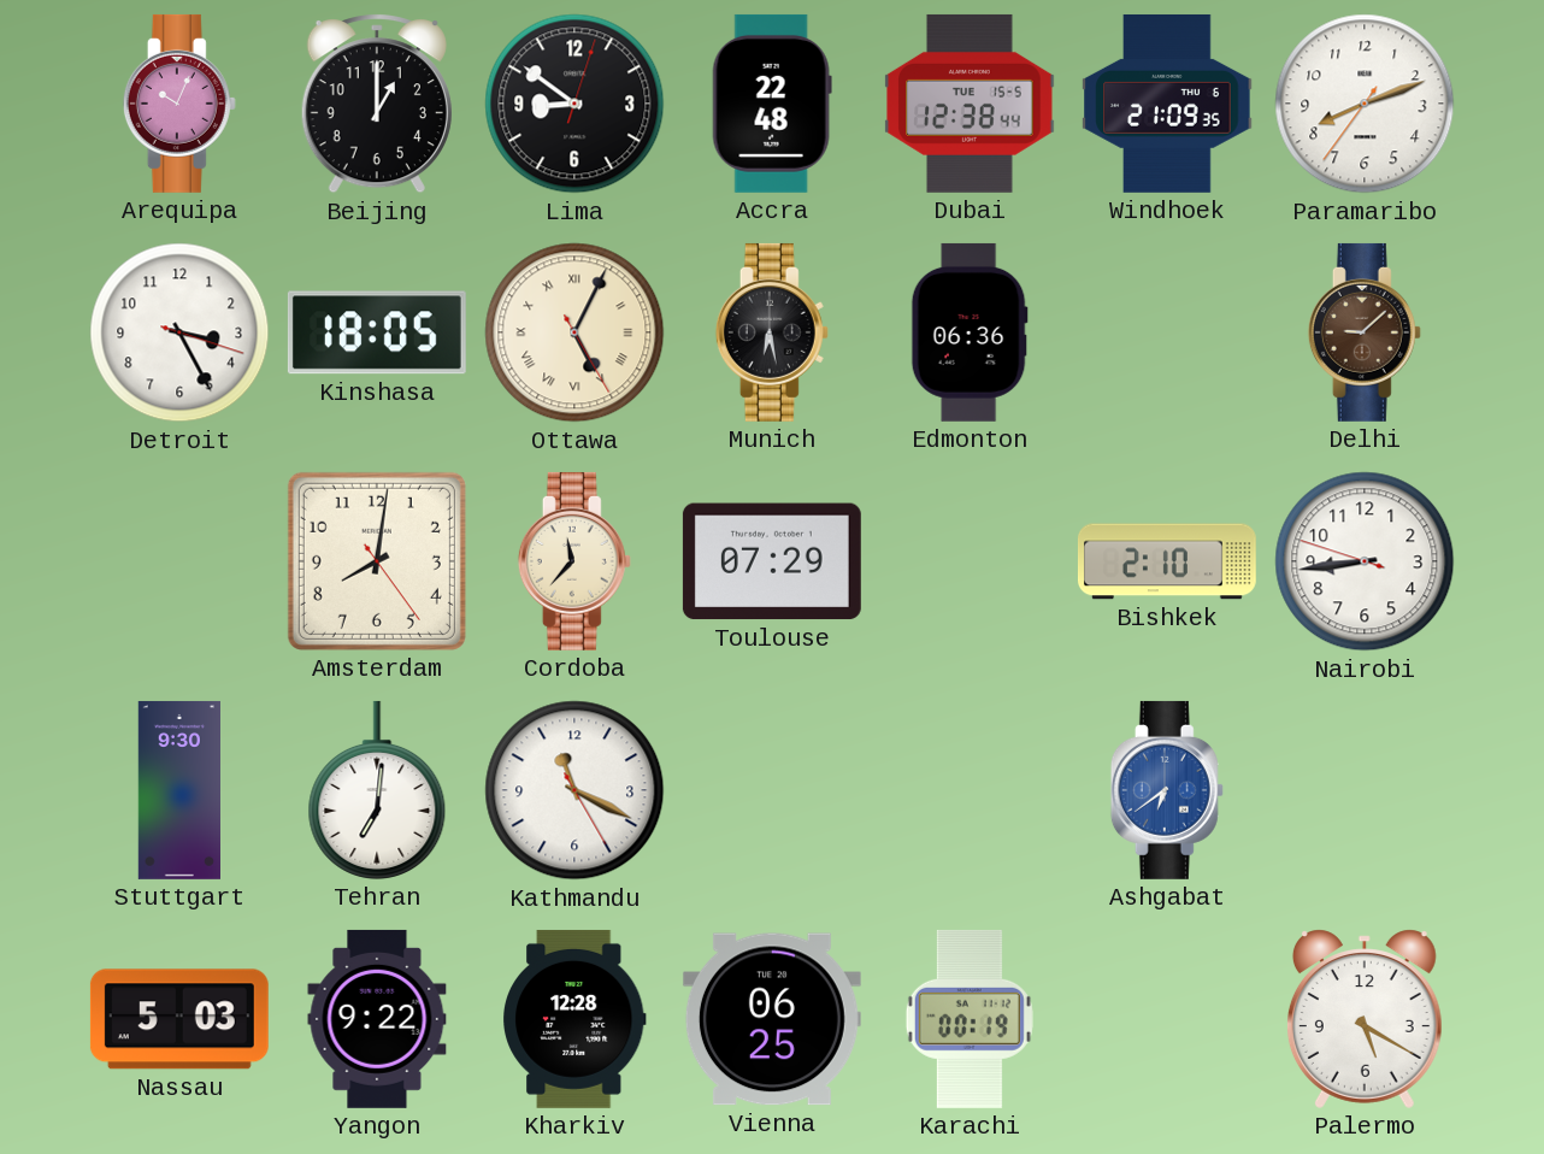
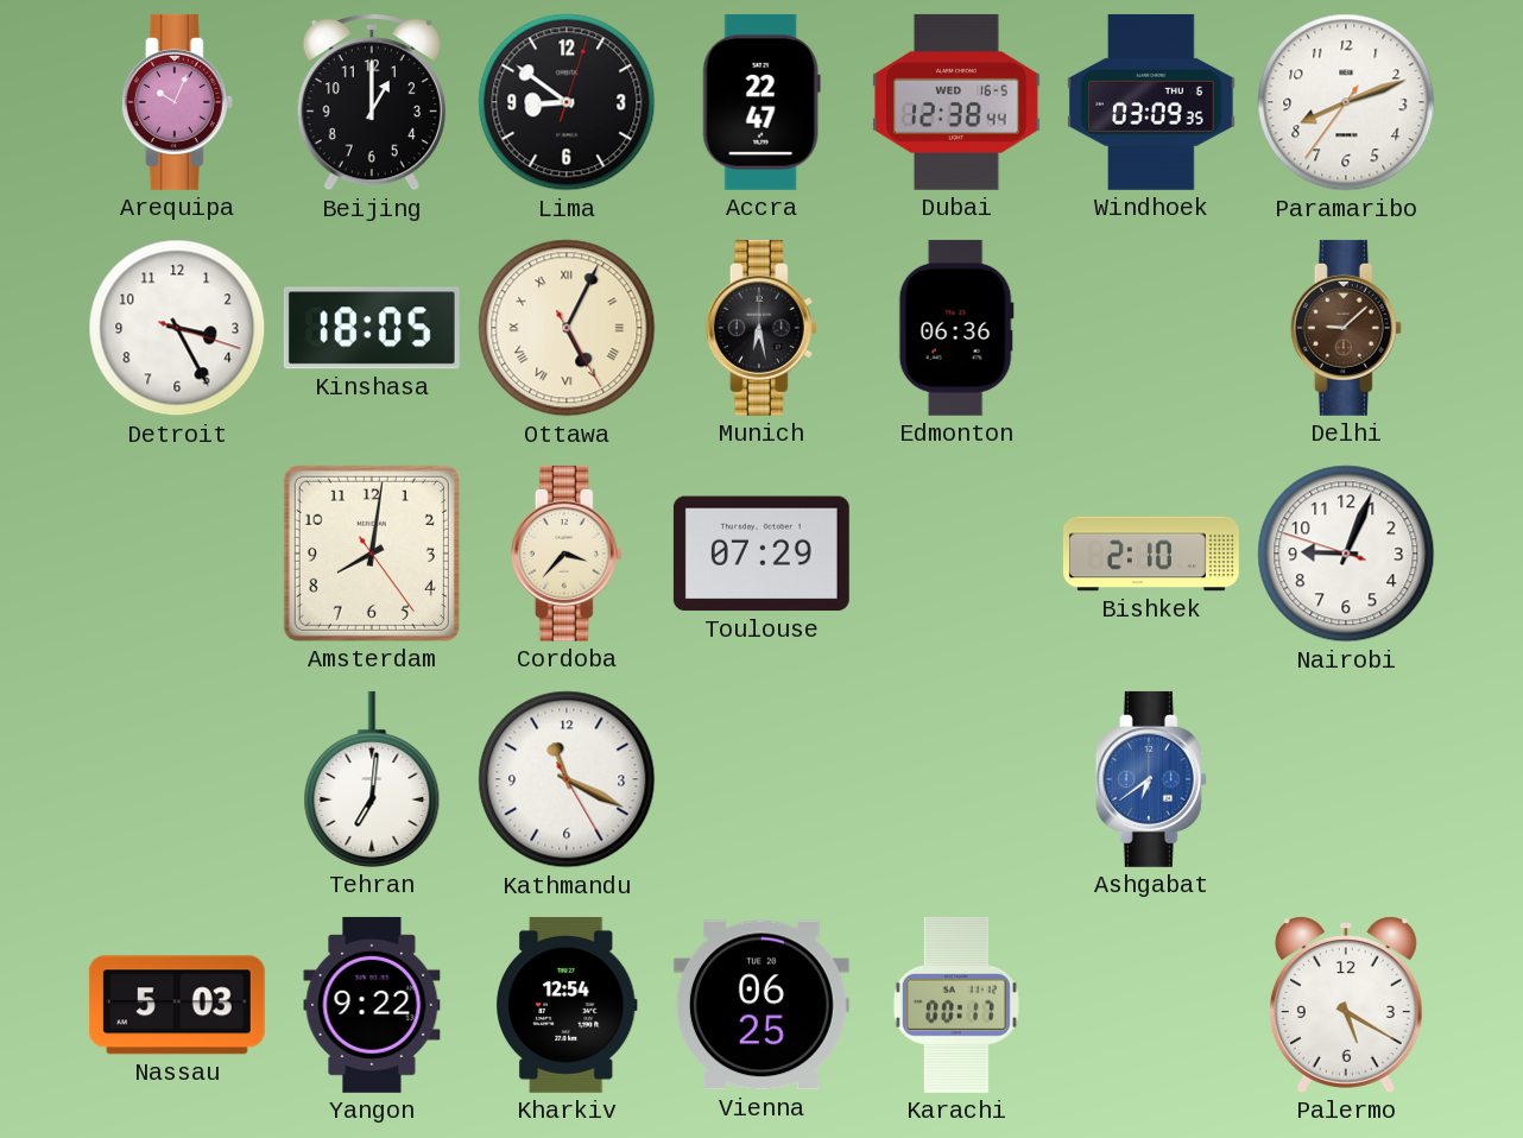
Accra: 22:48 -> 22:47
Dubai date: TUE 15-5 -> WED 16-5
Windhoek: 21:09 -> 03:09
Cordoba: 11:37 -> 3:37
Nairobi: 8:43 -> 9:03
Stuttgart: 9:30 -> none
Kharkiv: 12:28 -> 12:54
Karachi: 00:19 -> 00:17
